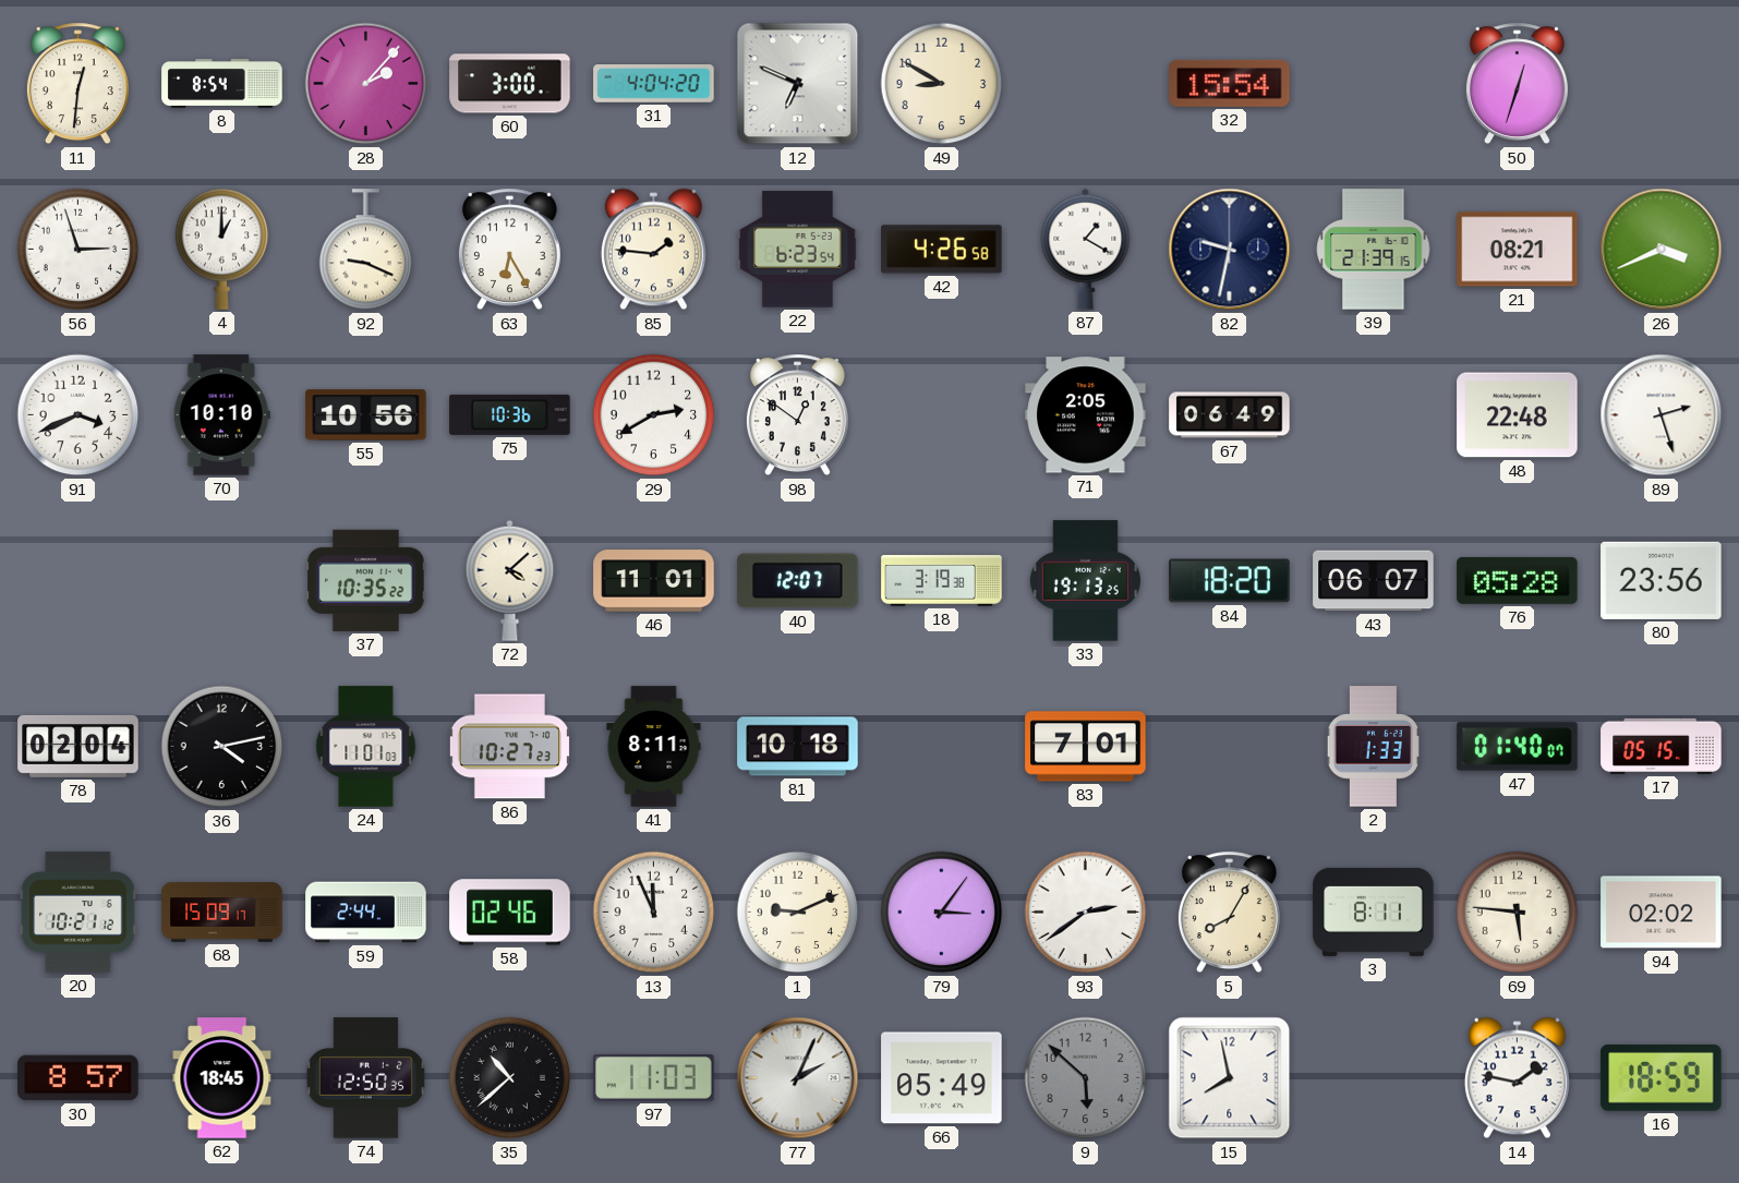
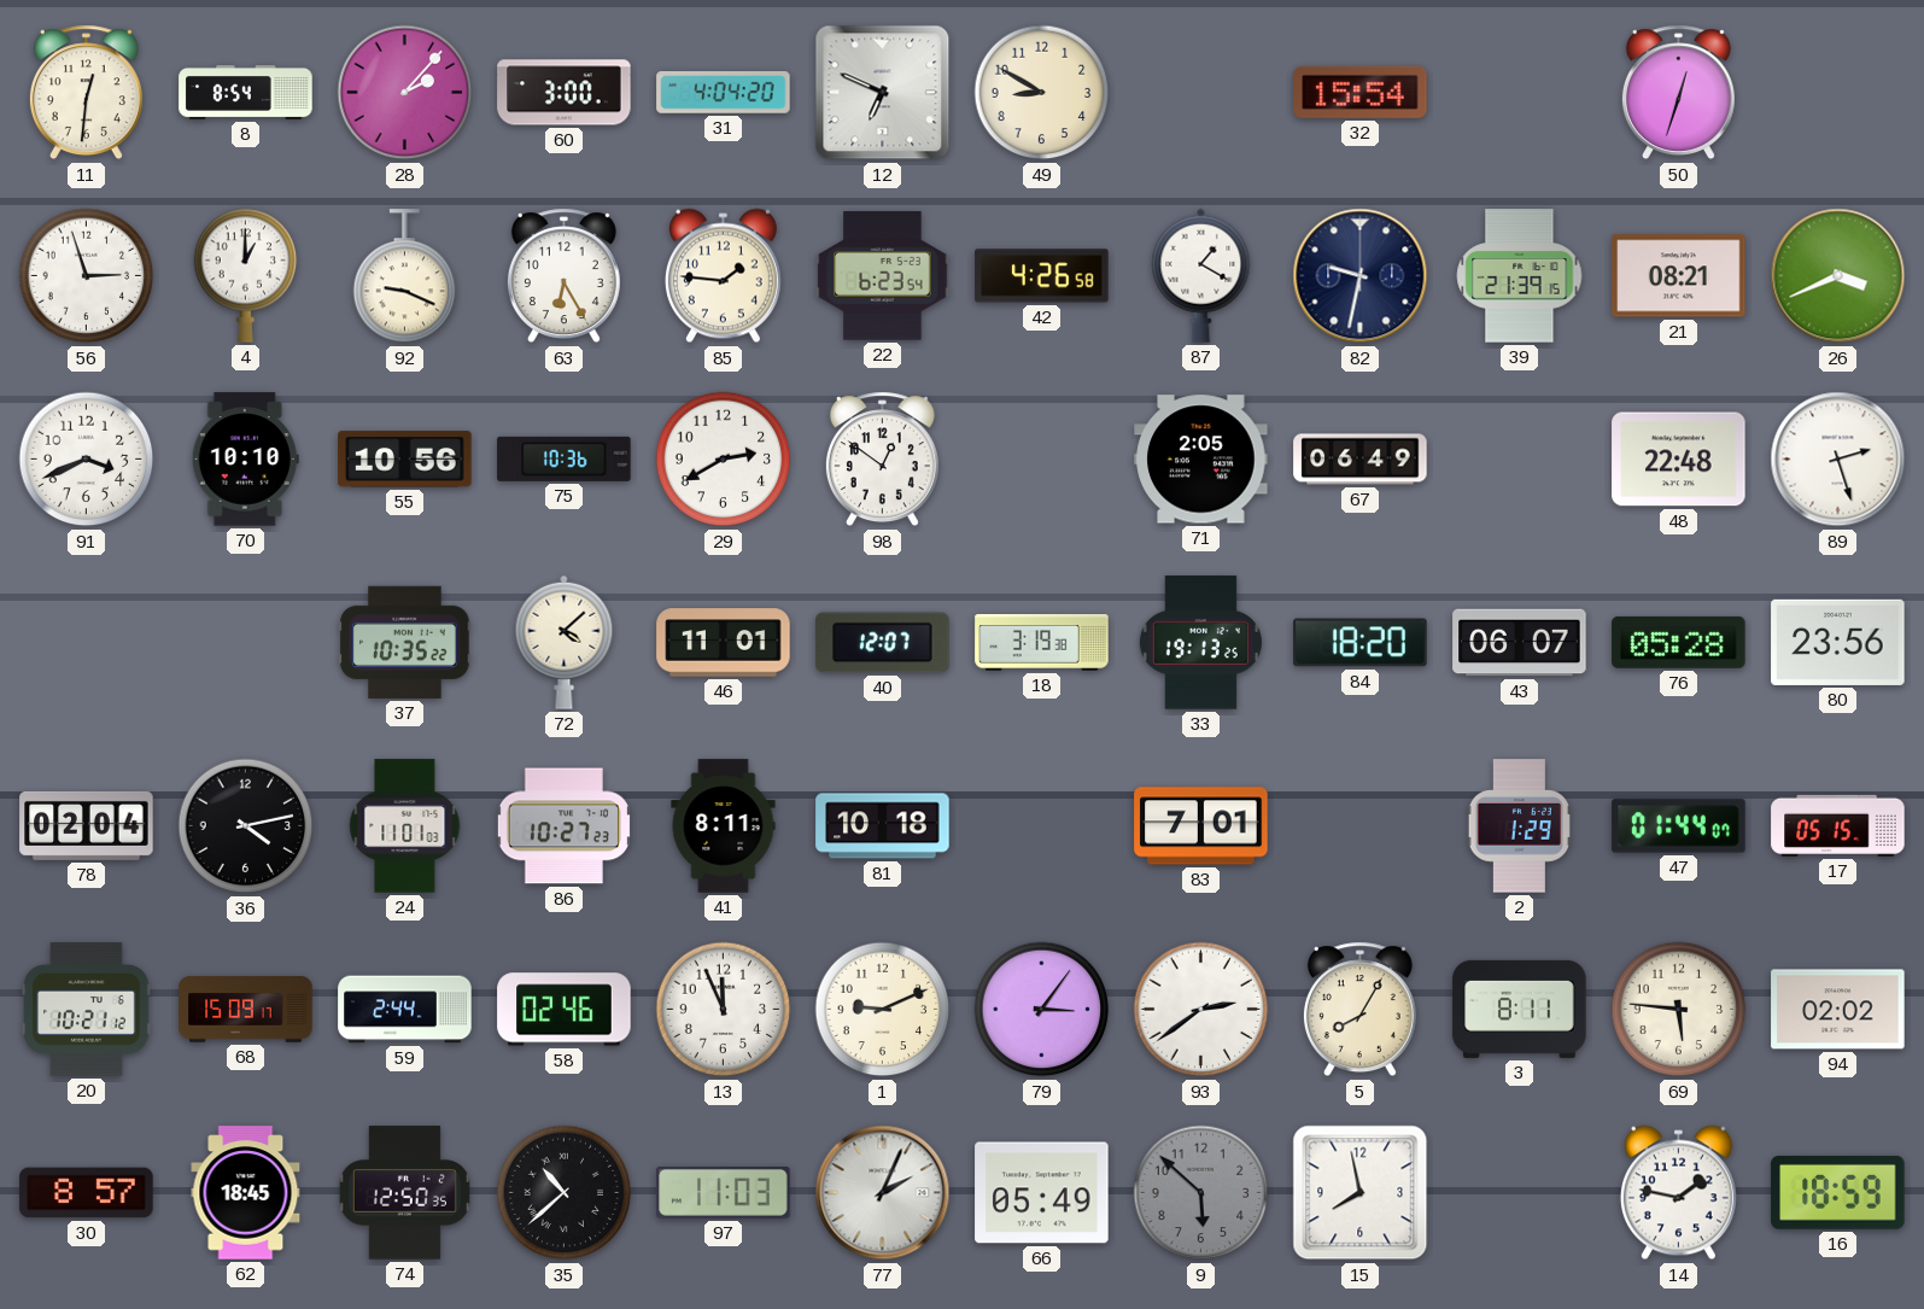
2: 1:33 -> 1:29
47: 01:40 -> 01:44
